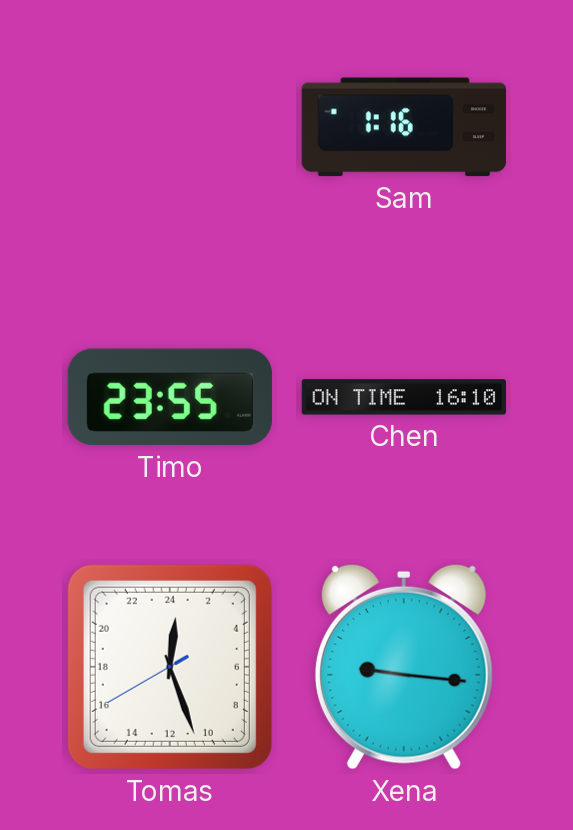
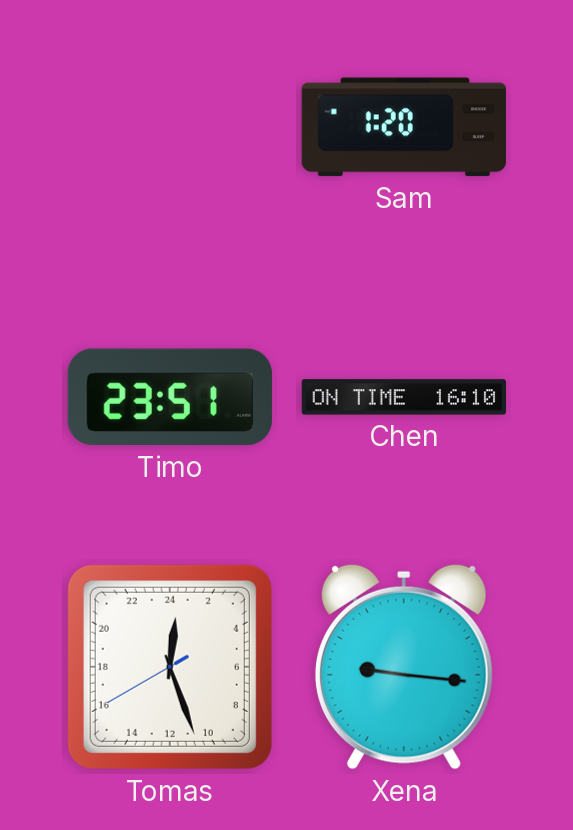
Sam: 1:16 -> 1:20
Timo: 23:55 -> 23:51
